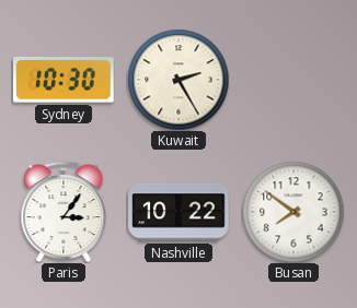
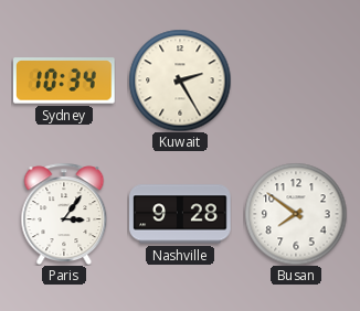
Sydney: 10:30 -> 10:34
Nashville: 10:22 -> 9:28
